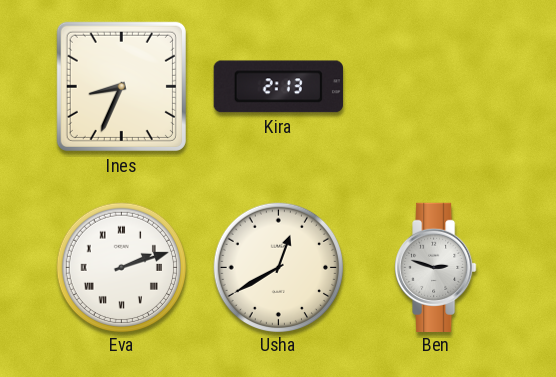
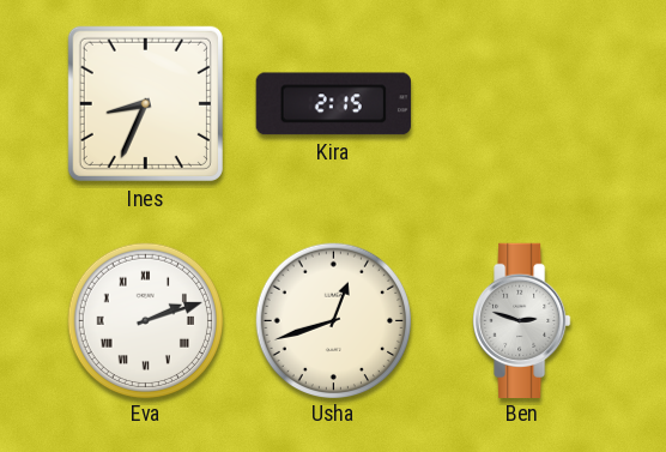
Kira: 2:13 -> 2:15
Usha: 12:40 -> 12:42
